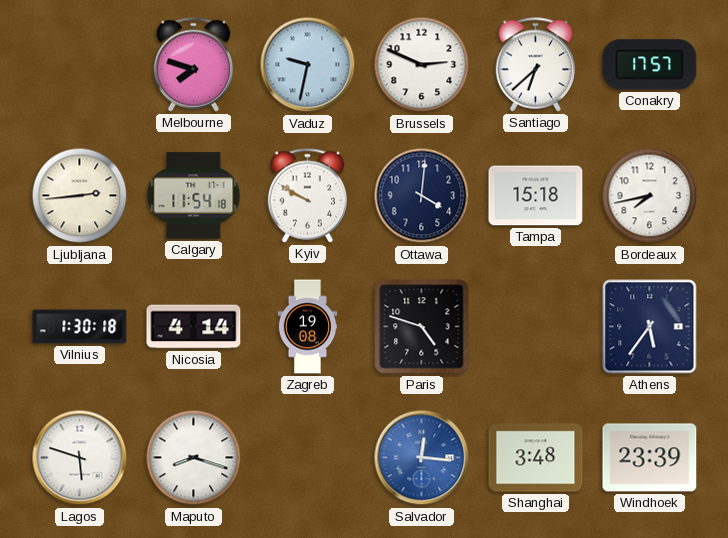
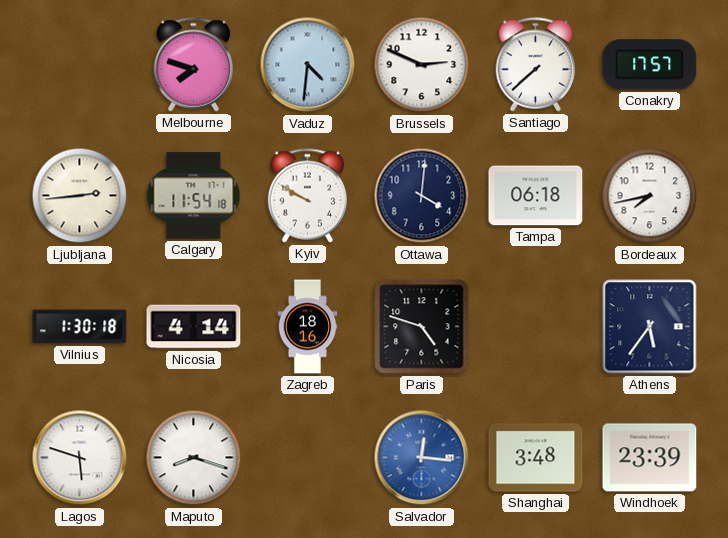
Vaduz: 9:32 -> 4:31
Santiago: 6:38 -> 7:38
Tampa: 15:18 -> 06:18
Zagreb: 19:08 -> 18:16
